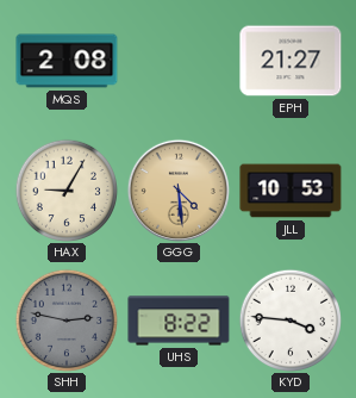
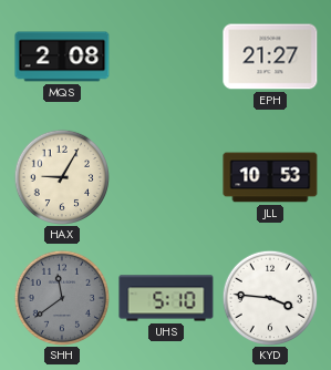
GGG: 4:29 -> none
SHH: 2:47 -> 11:39
UHS: 8:22 -> 5:10
